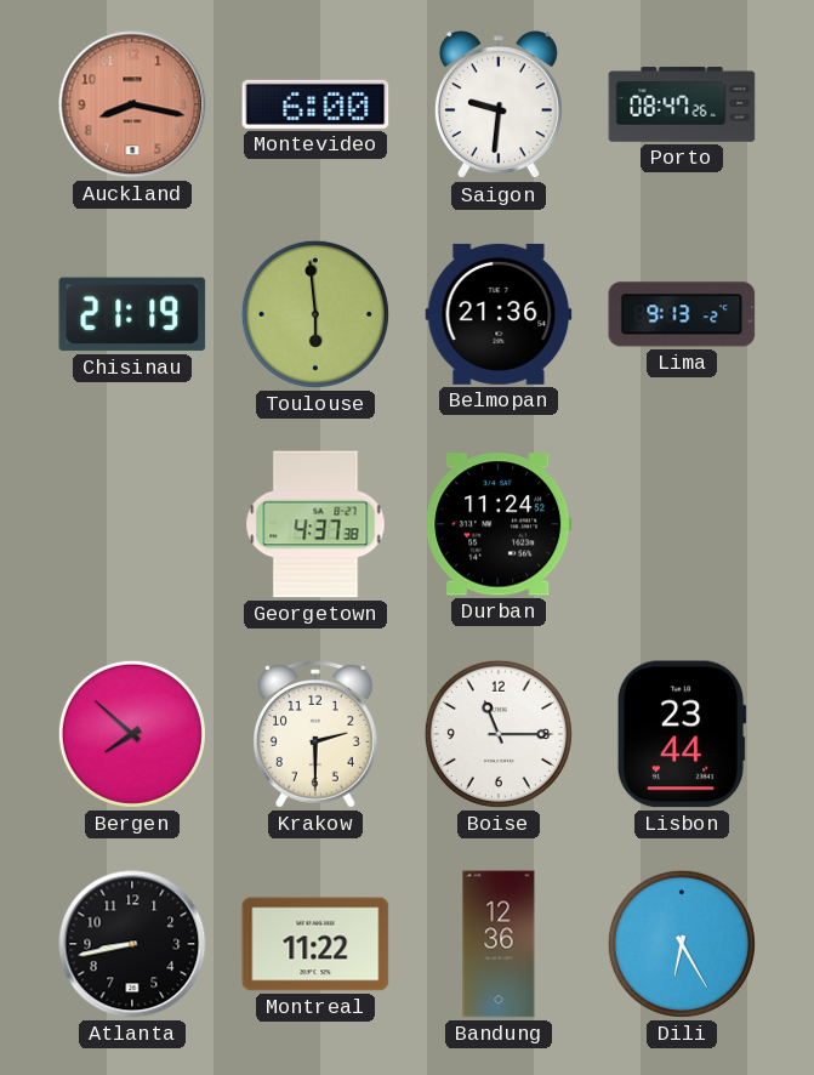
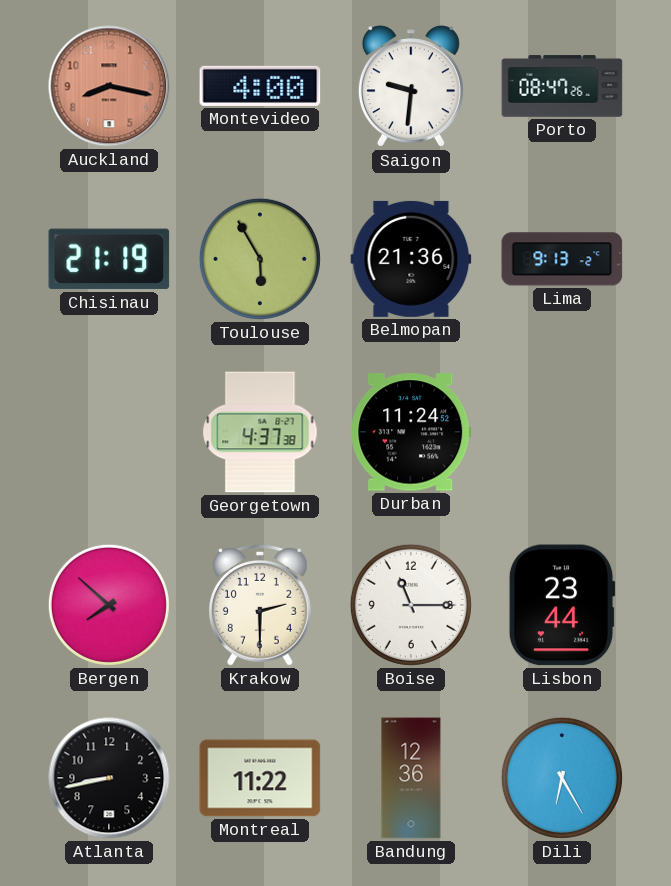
Montevideo: 6:00 -> 4:00
Toulouse: 5:59 -> 5:55
